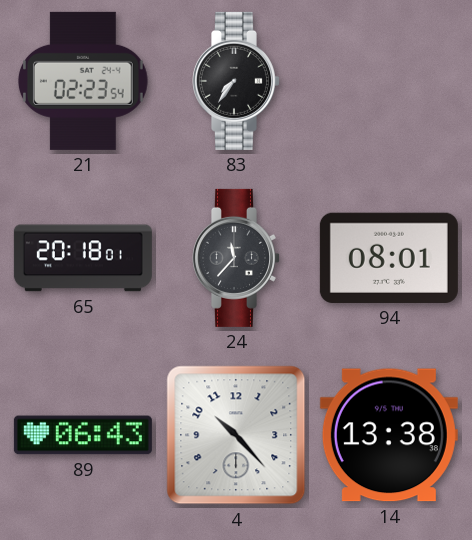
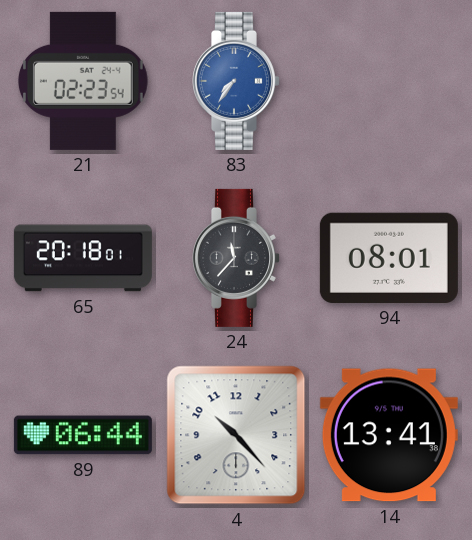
83 dial: black -> blue
89: 06:43 -> 06:44
14: 13:38 -> 13:41
